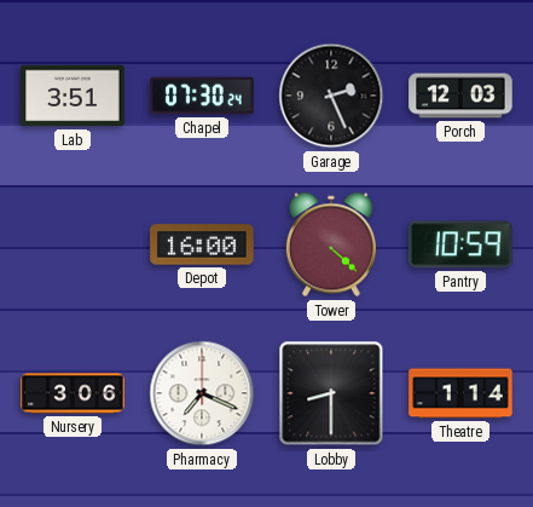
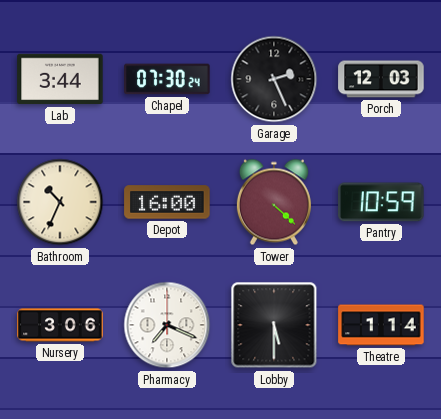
Lab: 3:51 -> 3:44
Bathroom: none -> 10:34
Lobby: 8:30 -> 5:30
